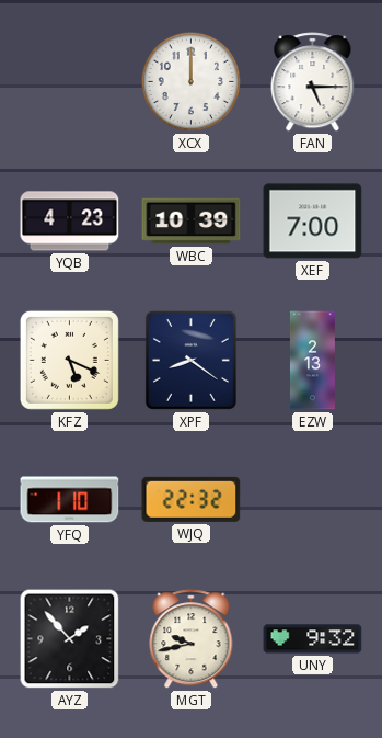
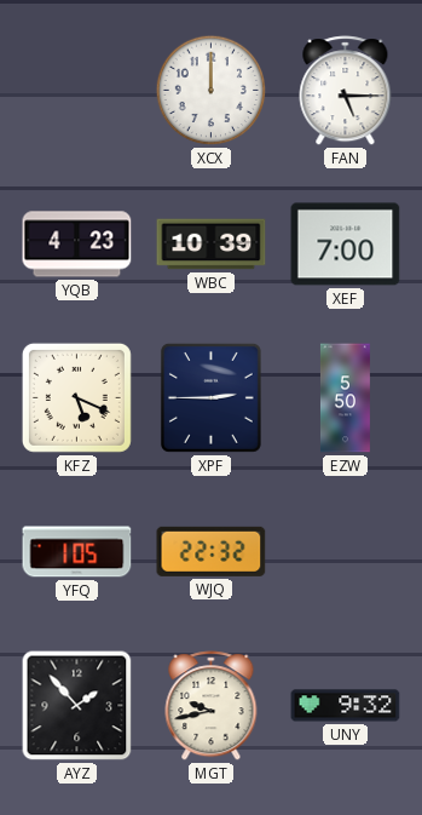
XPF: 8:21 -> 2:45
EZW: 2:13 -> 5:50
YFQ: 1:10 -> 1:05
